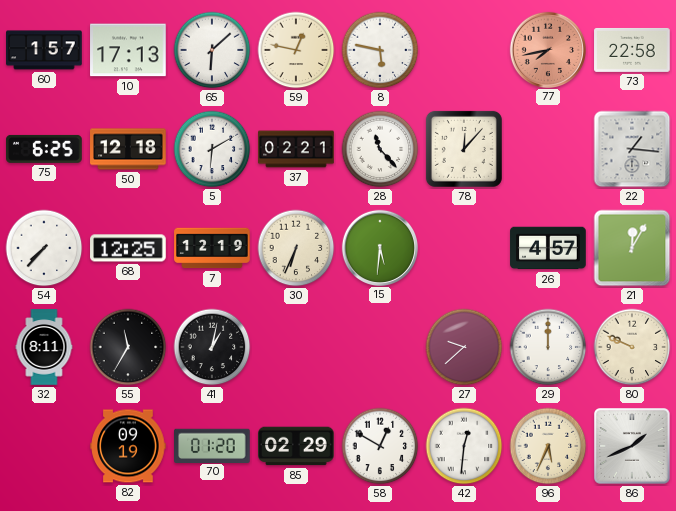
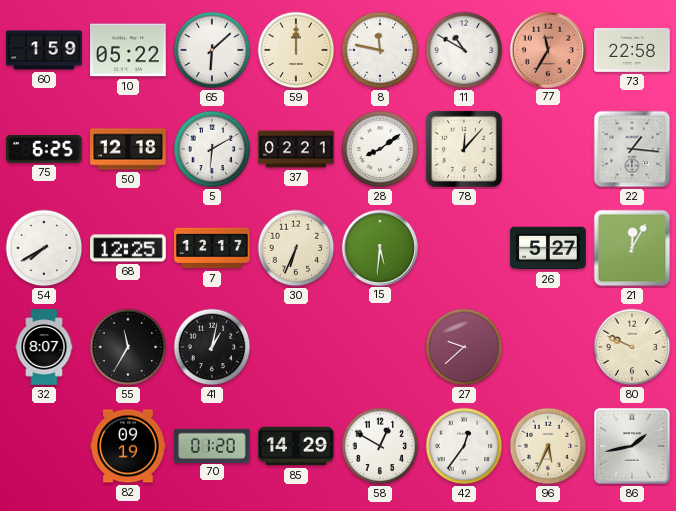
60: 1:57 -> 1:59
10: 17:13 -> 05:22
59: 12:47 -> 12:00
8: 5:47 -> 11:47
11: none -> 10:50
77: 7:43 -> 11:35
28: 11:23 -> 8:09
54: 7:37 -> 7:40
7: 12:19 -> 12:17
26: 4:57 -> 5:27
32: 8:11 -> 8:07
29: 12:00 -> none
85: 02:29 -> 14:29
42: 12:31 -> 12:36
86: 1:41 -> 1:43
